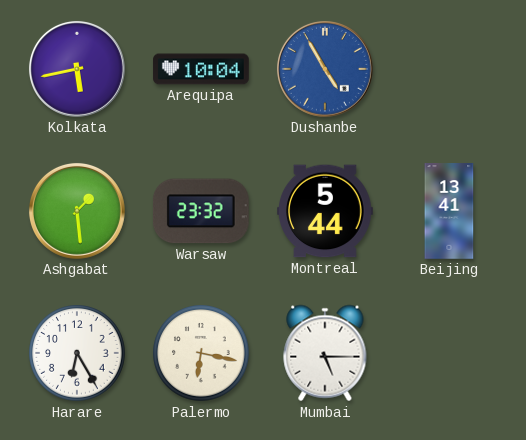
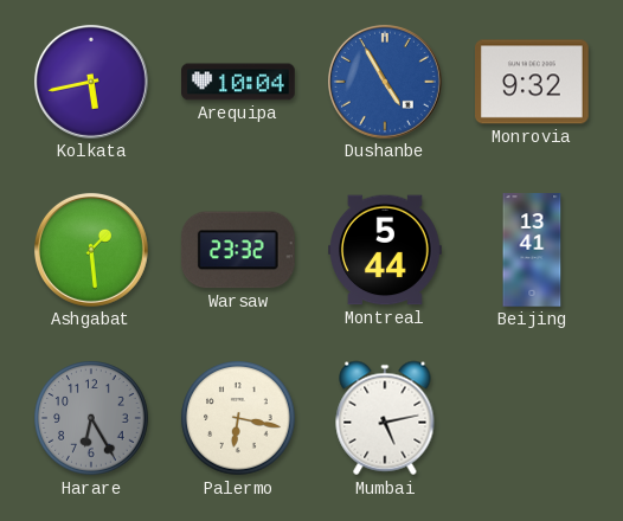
Monrovia: none -> 9:32
Harare dial: white -> grey
Mumbai: 5:15 -> 5:13
